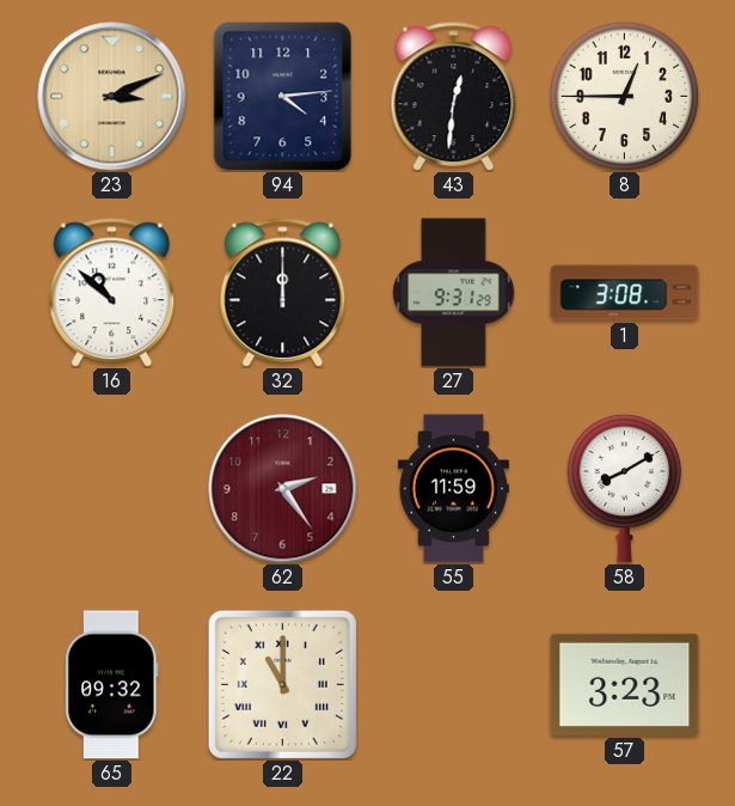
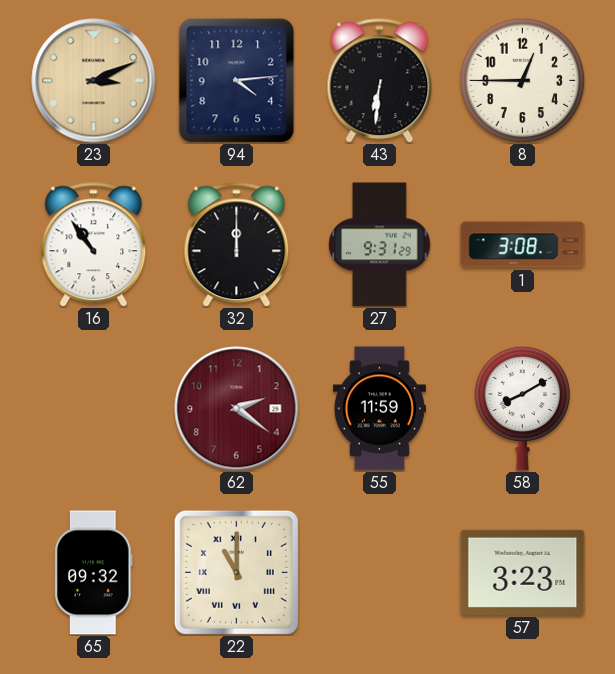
43: 12:31 -> 6:31
16: 10:52 -> 10:54
62: 2:24 -> 2:21
